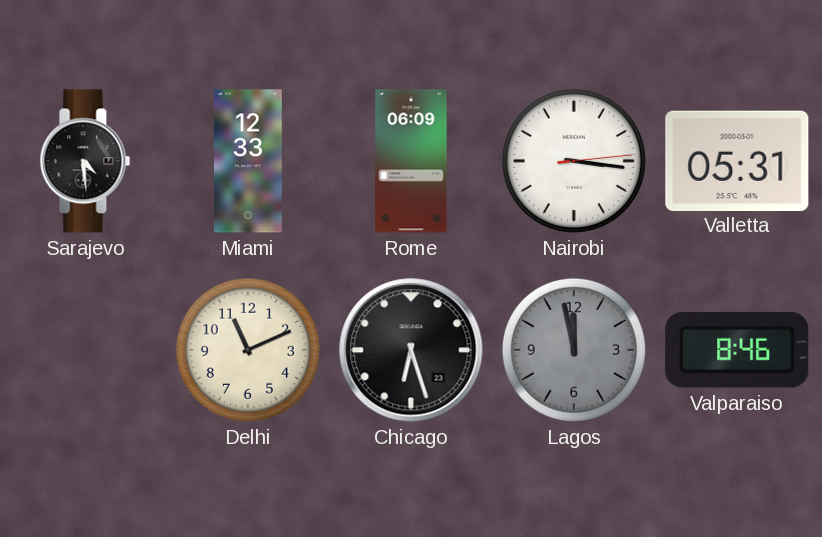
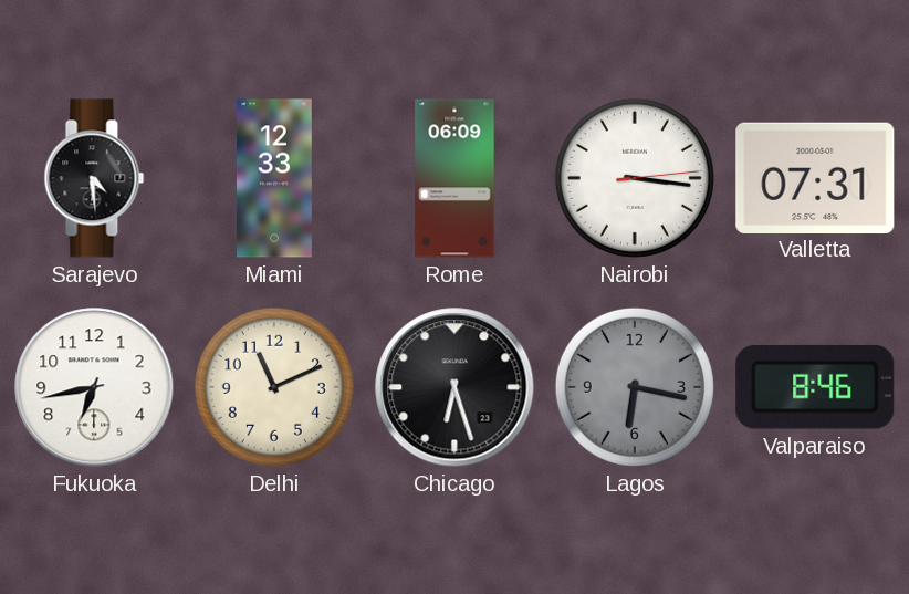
Valletta: 05:31 -> 07:31
Fukuoka: none -> 6:43
Lagos: 11:58 -> 6:17
